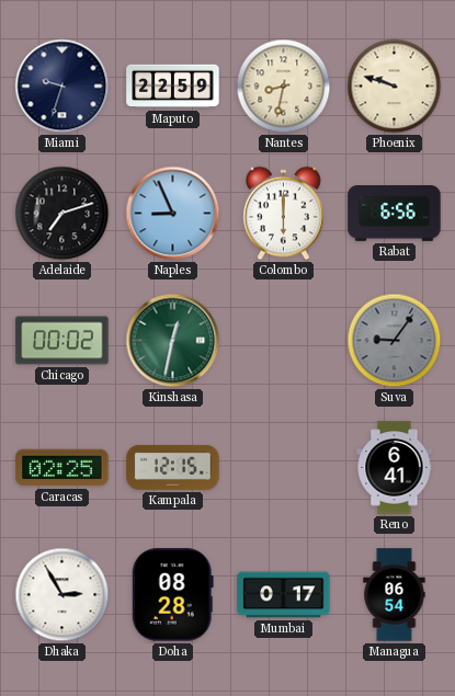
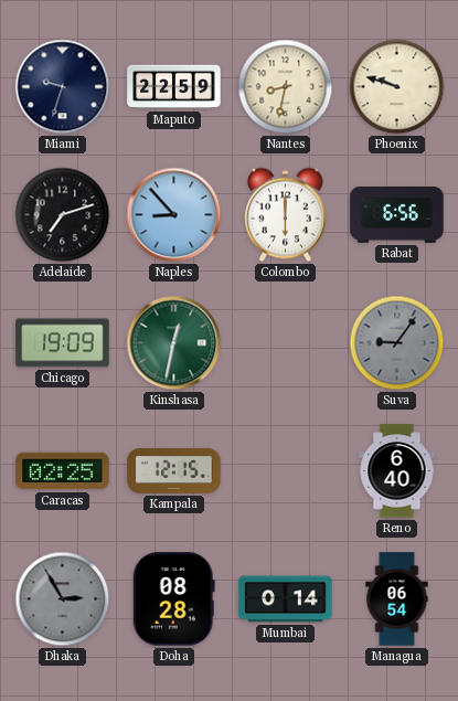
Naples: 8:56 -> 8:53
Chicago: 00:02 -> 19:09
Reno: 6:41 -> 6:40
Dhaka dial: white -> grey
Mumbai: 0:17 -> 0:14
